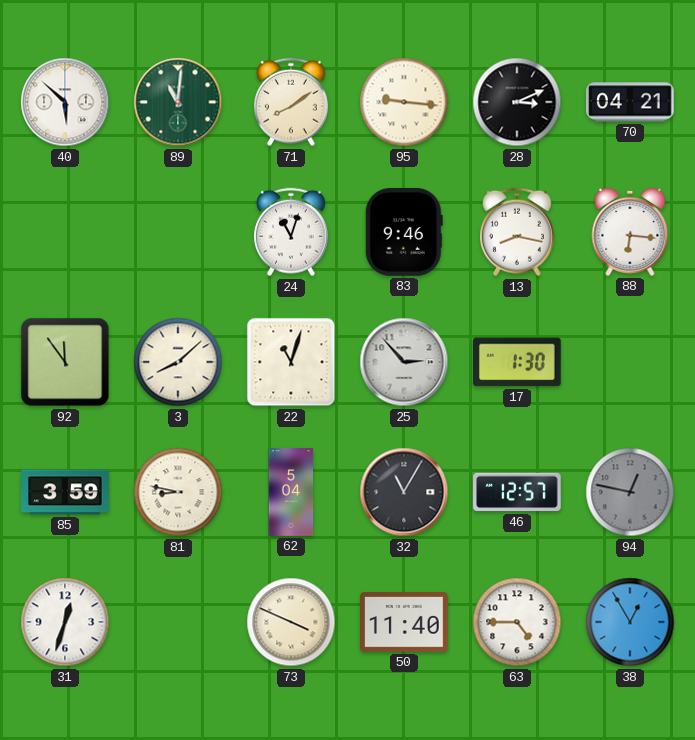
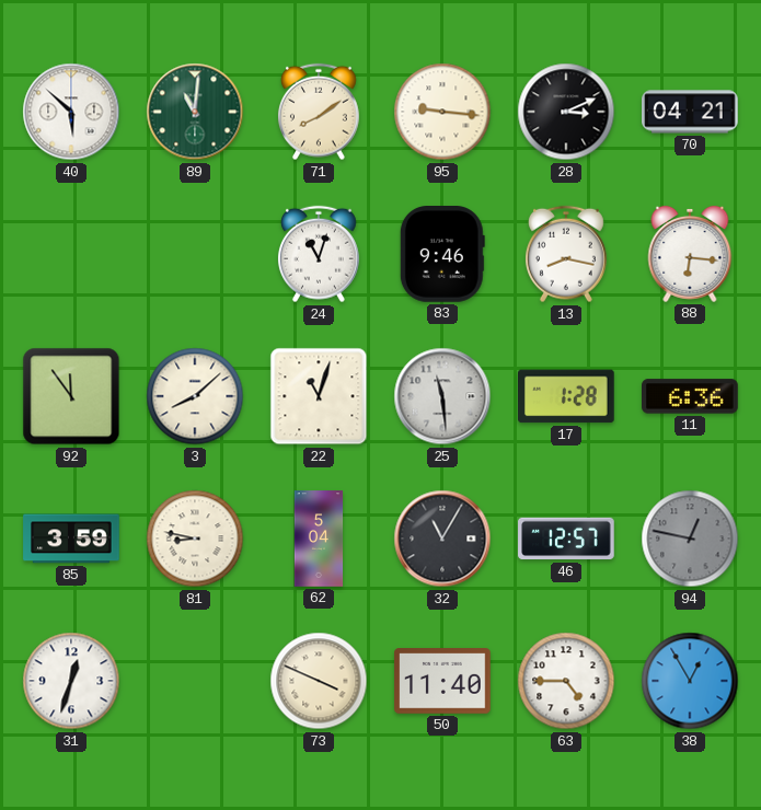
25: 2:53 -> 11:29
17: 1:30 -> 1:28
11: none -> 6:36
